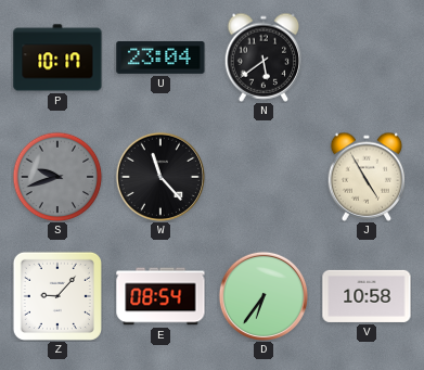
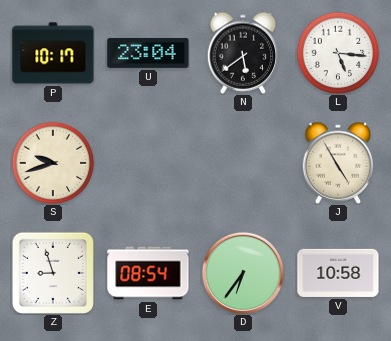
L: none -> 5:16
S dial: grey -> cream
W: 11:23 -> none
Z: 9:07 -> 8:57
